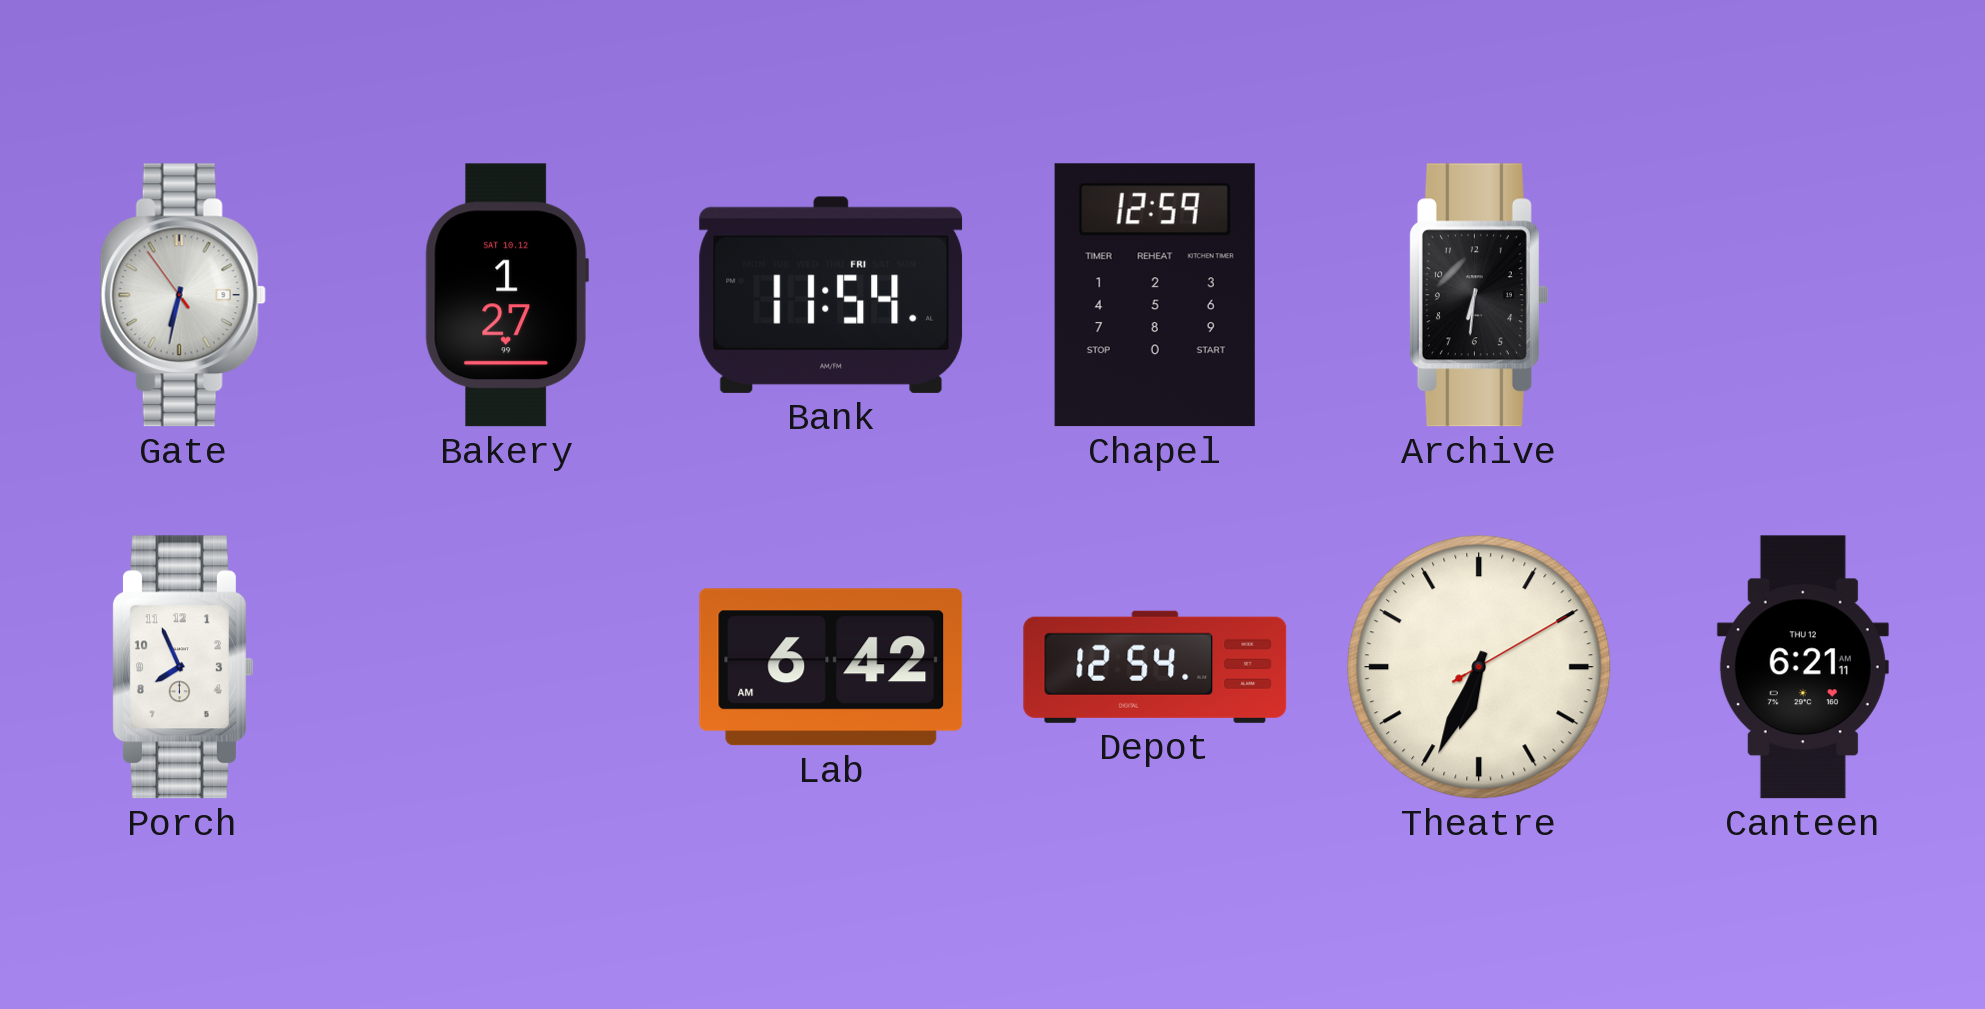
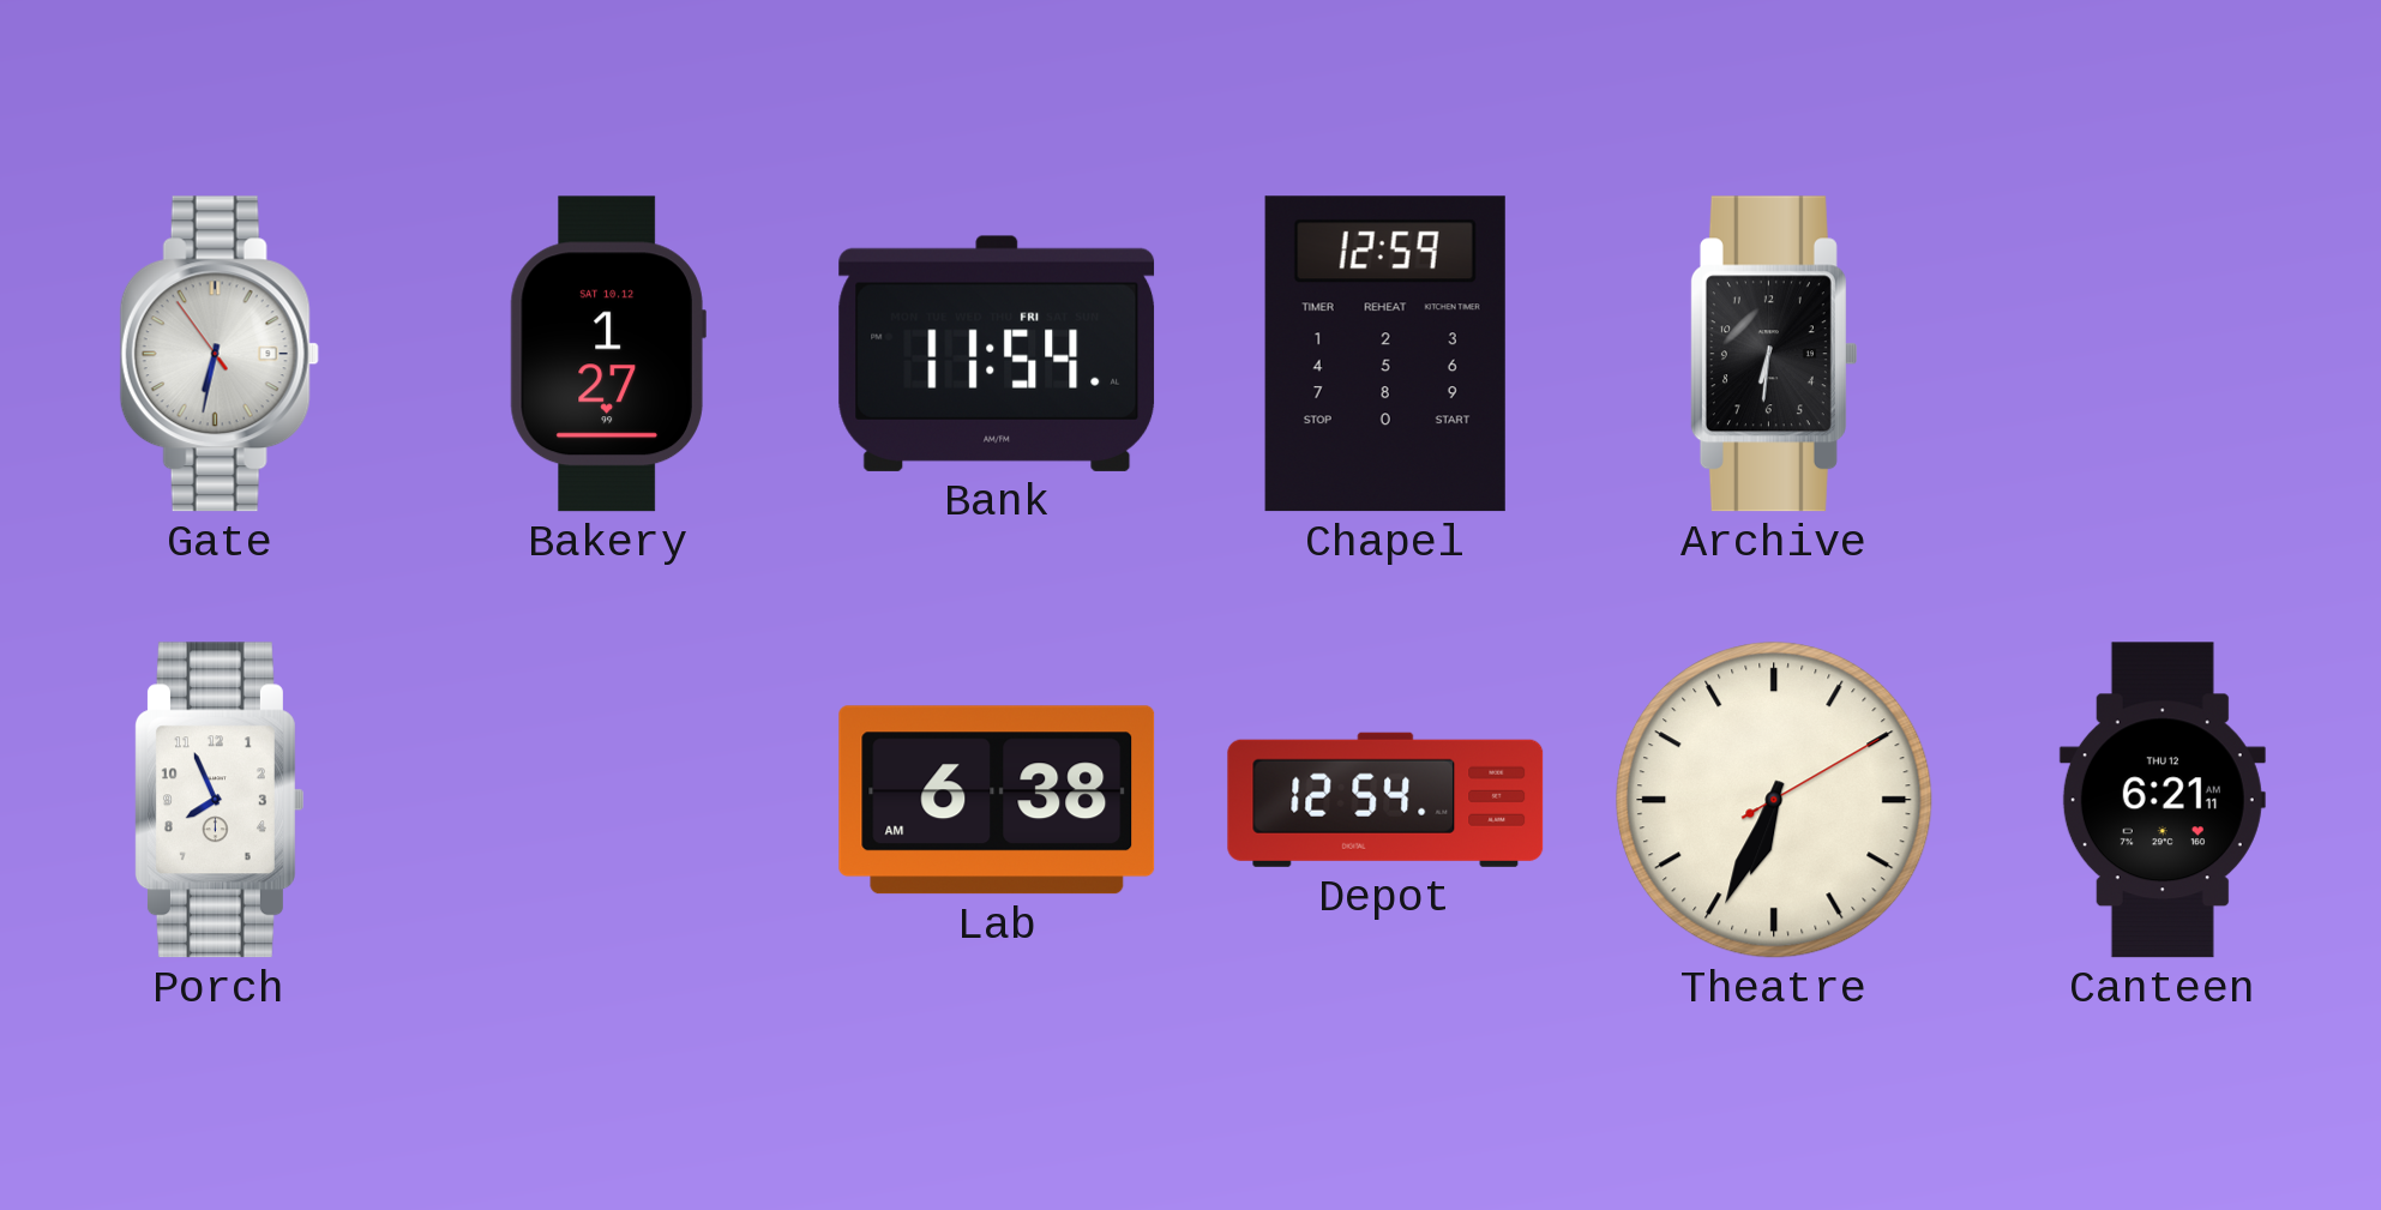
Lab: 6:42 -> 6:38
